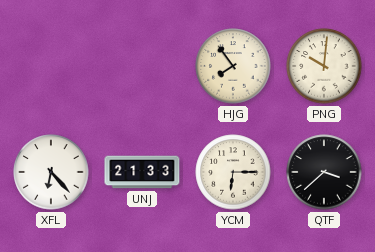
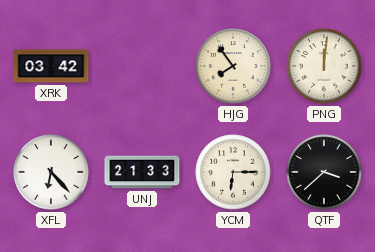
XRK: none -> 03:42
PNG: 10:01 -> 12:01
